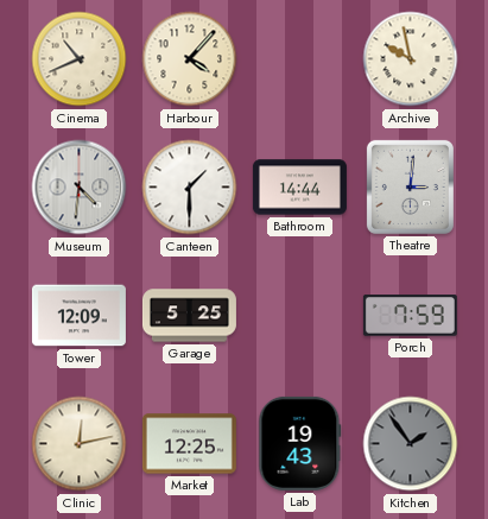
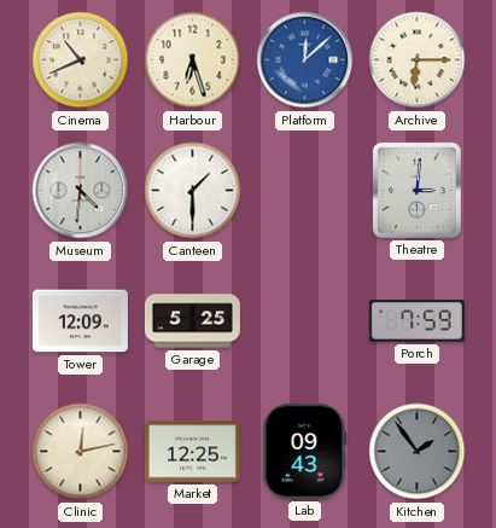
Harbour: 4:07 -> 6:27
Platform: none -> 12:08
Archive: 9:58 -> 6:15
Bathroom: 14:44 -> none
Lab: 19:43 -> 09:43
